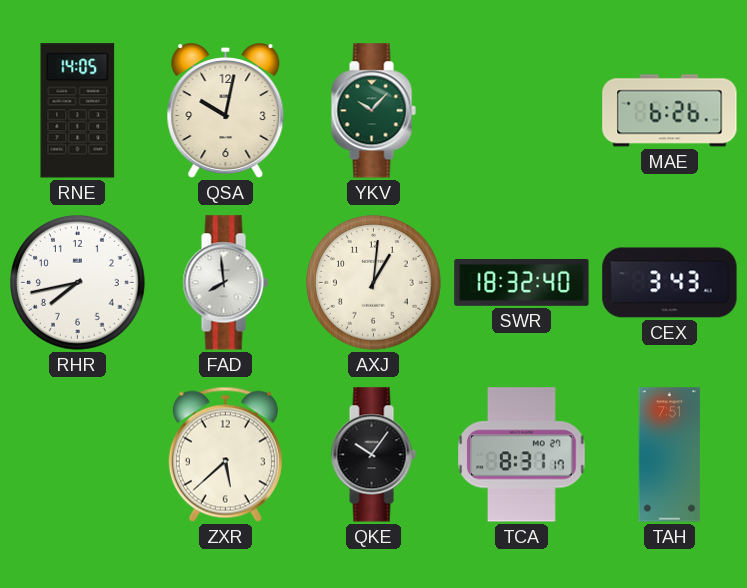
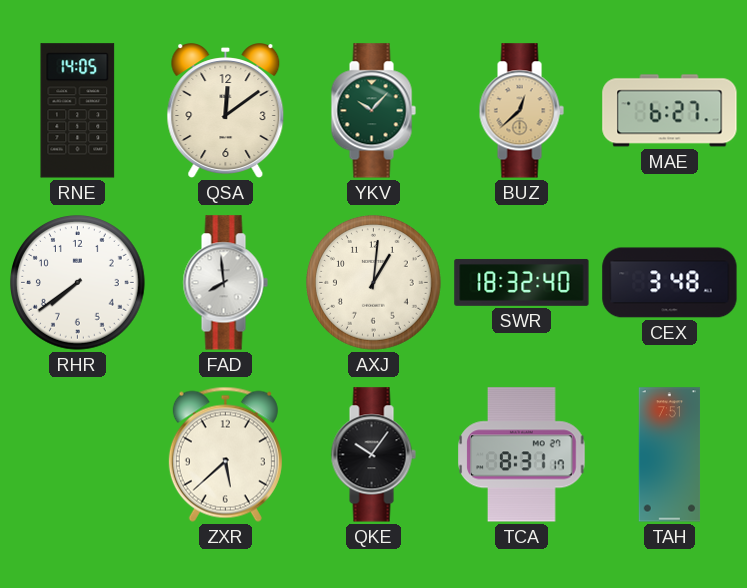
QSA: 10:02 -> 12:09
BUZ: none -> 12:38
MAE: 6:26 -> 6:27
RHR: 7:43 -> 7:39
CEX: 3:43 -> 3:48
